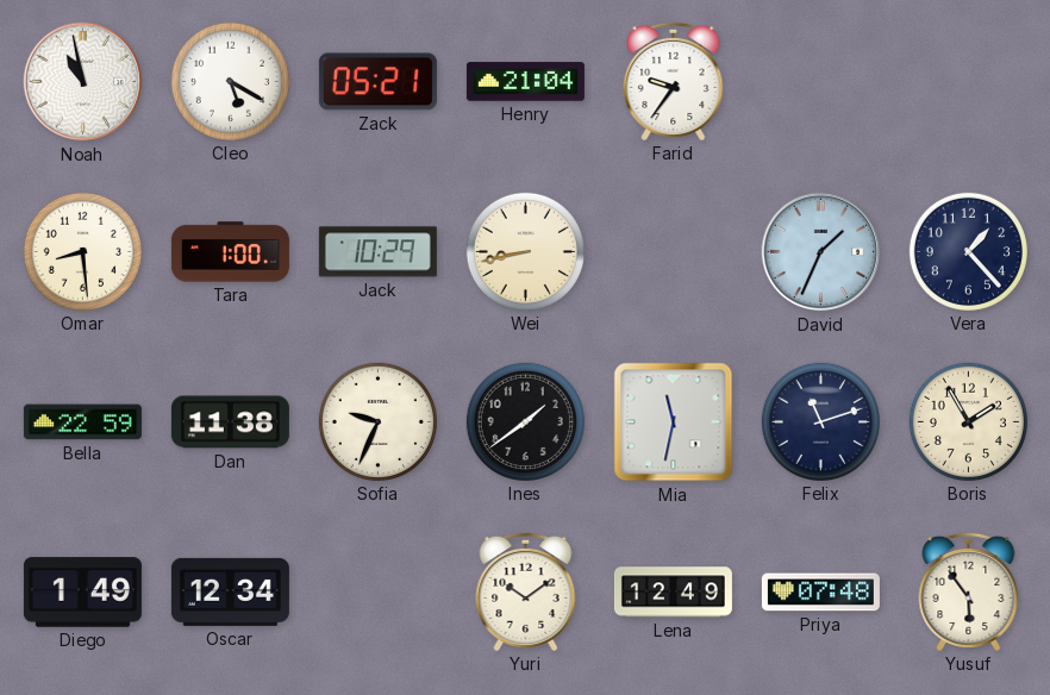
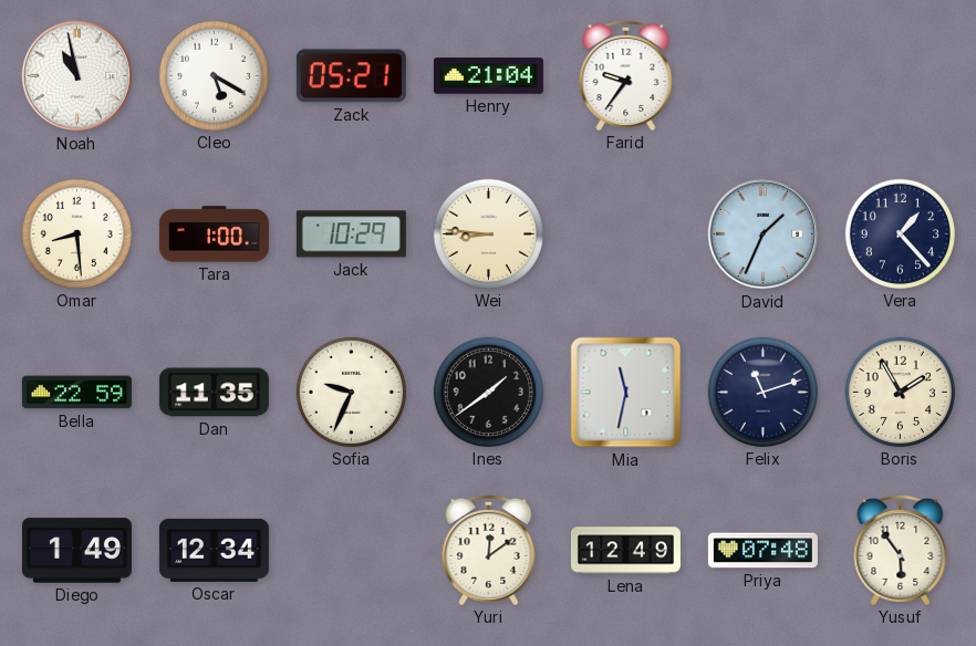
Wei: 8:43 -> 8:46
Dan: 11:38 -> 11:35
Yuri: 10:09 -> 12:09
